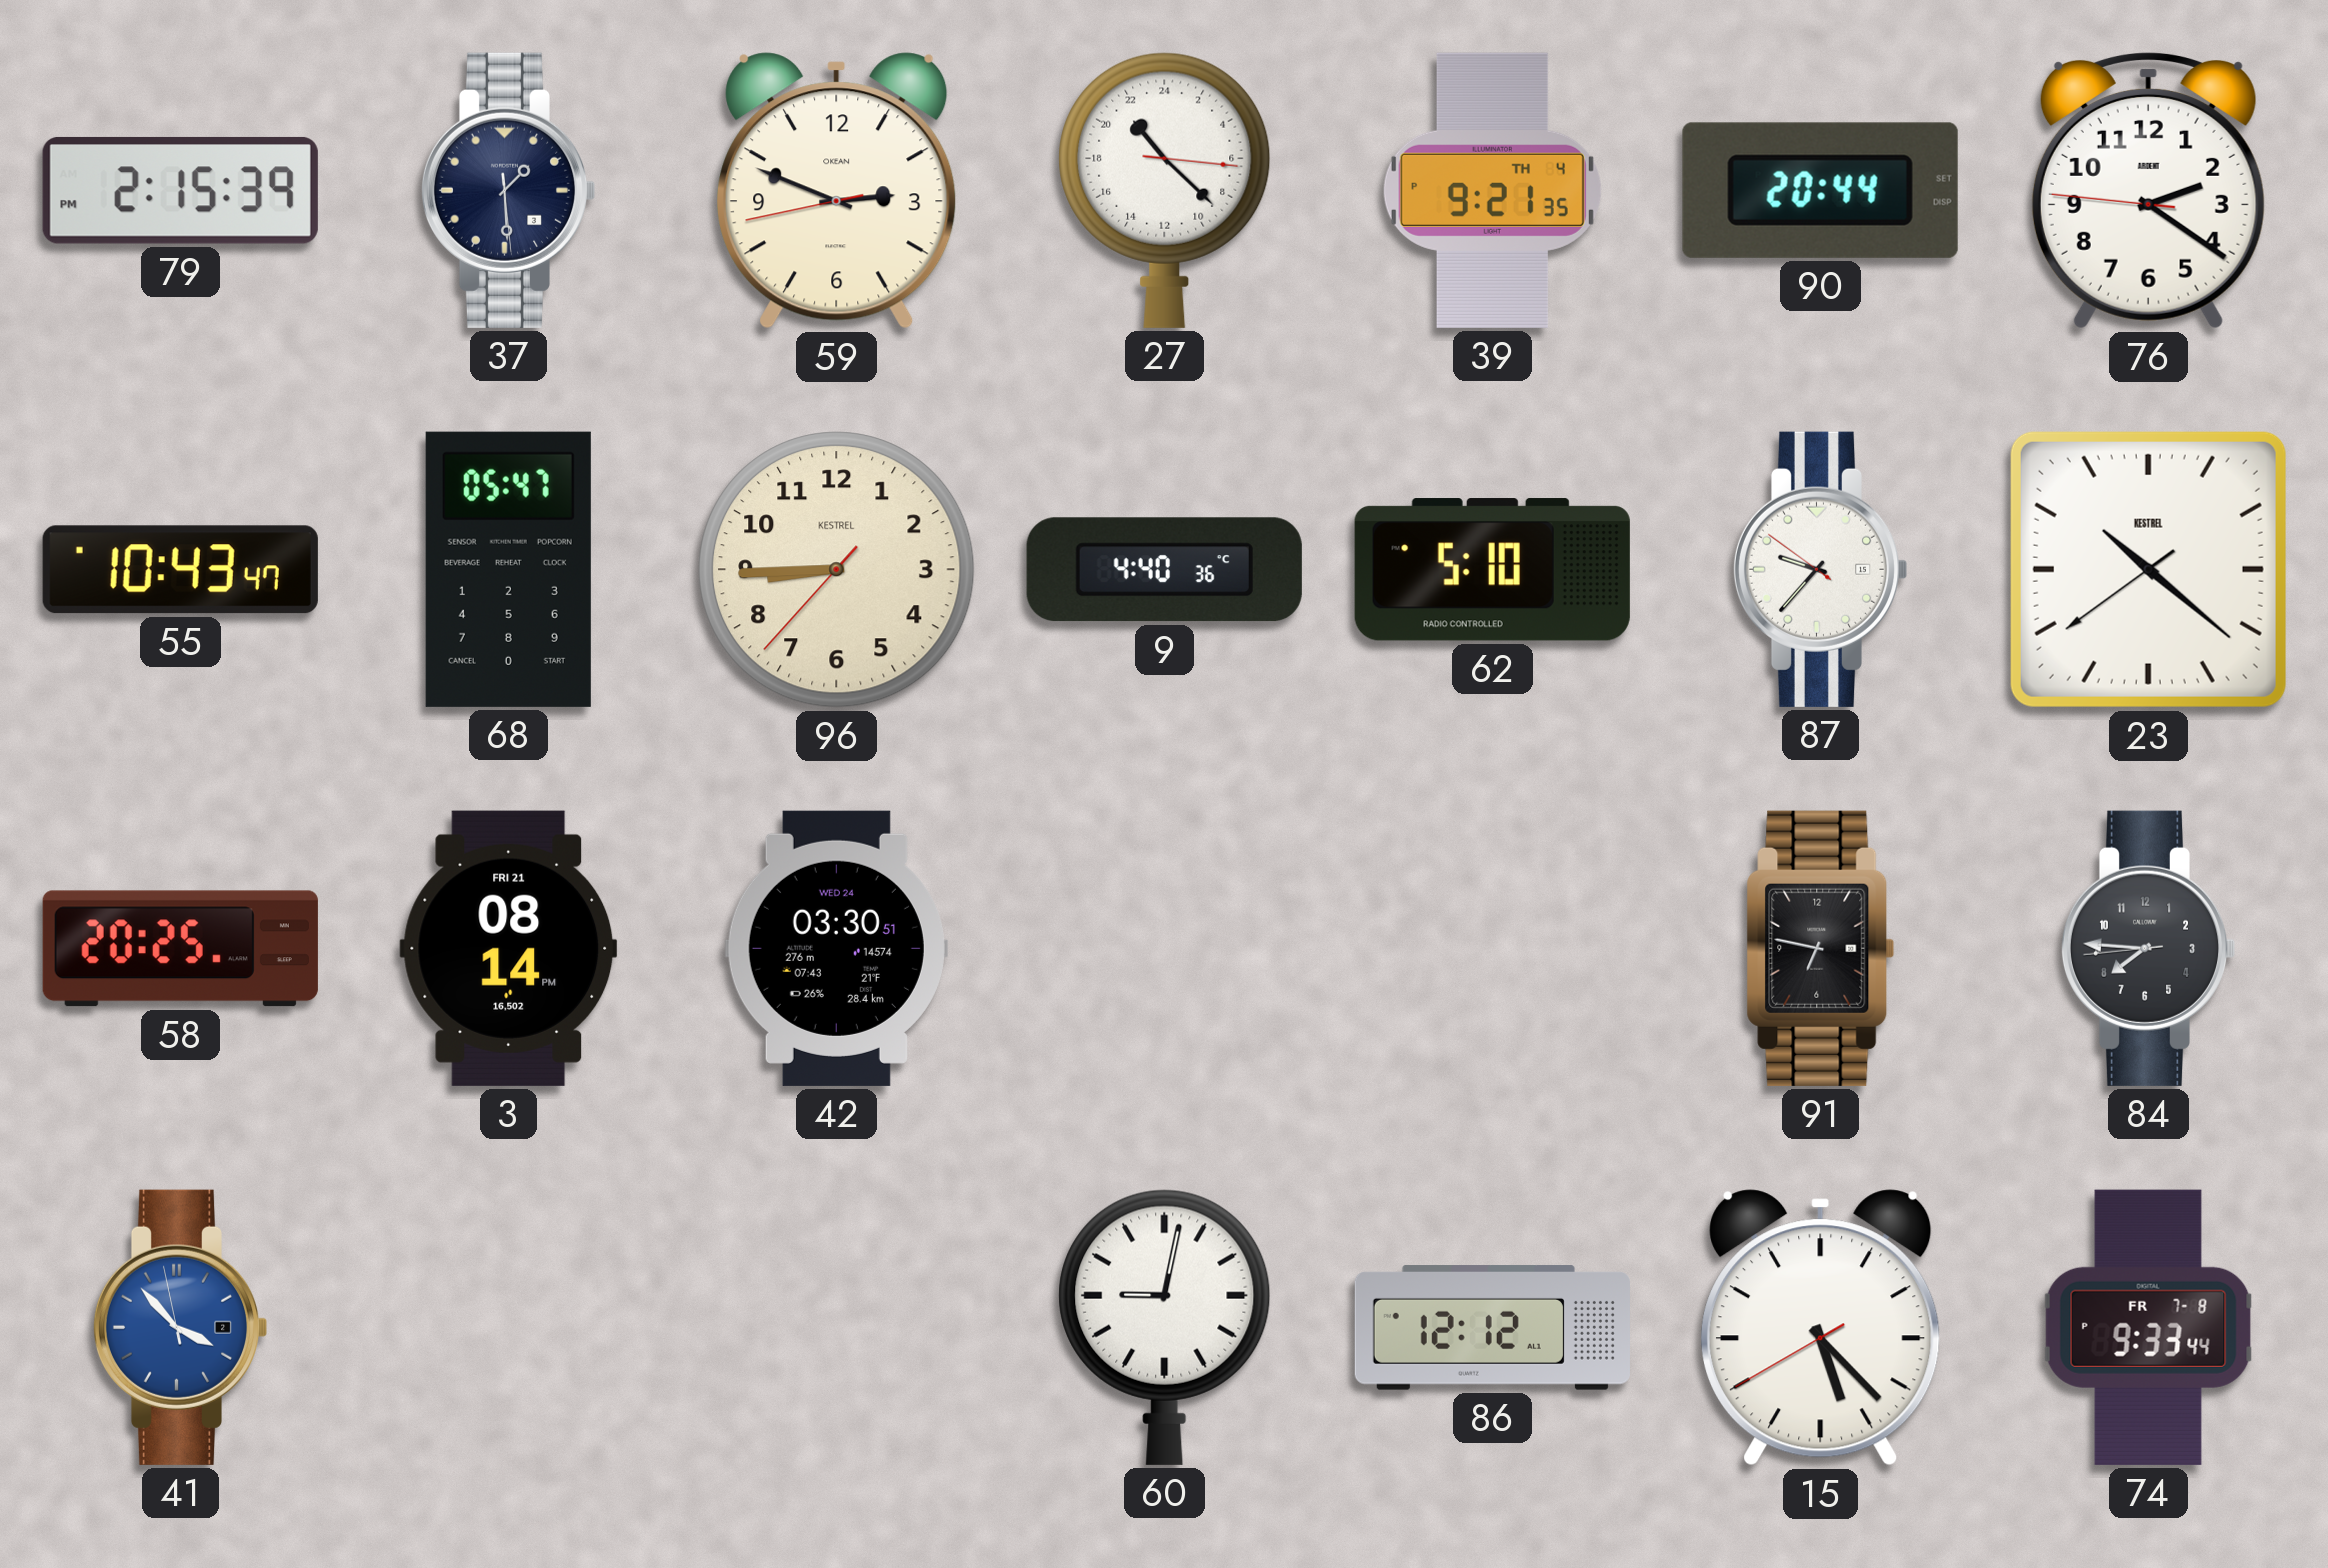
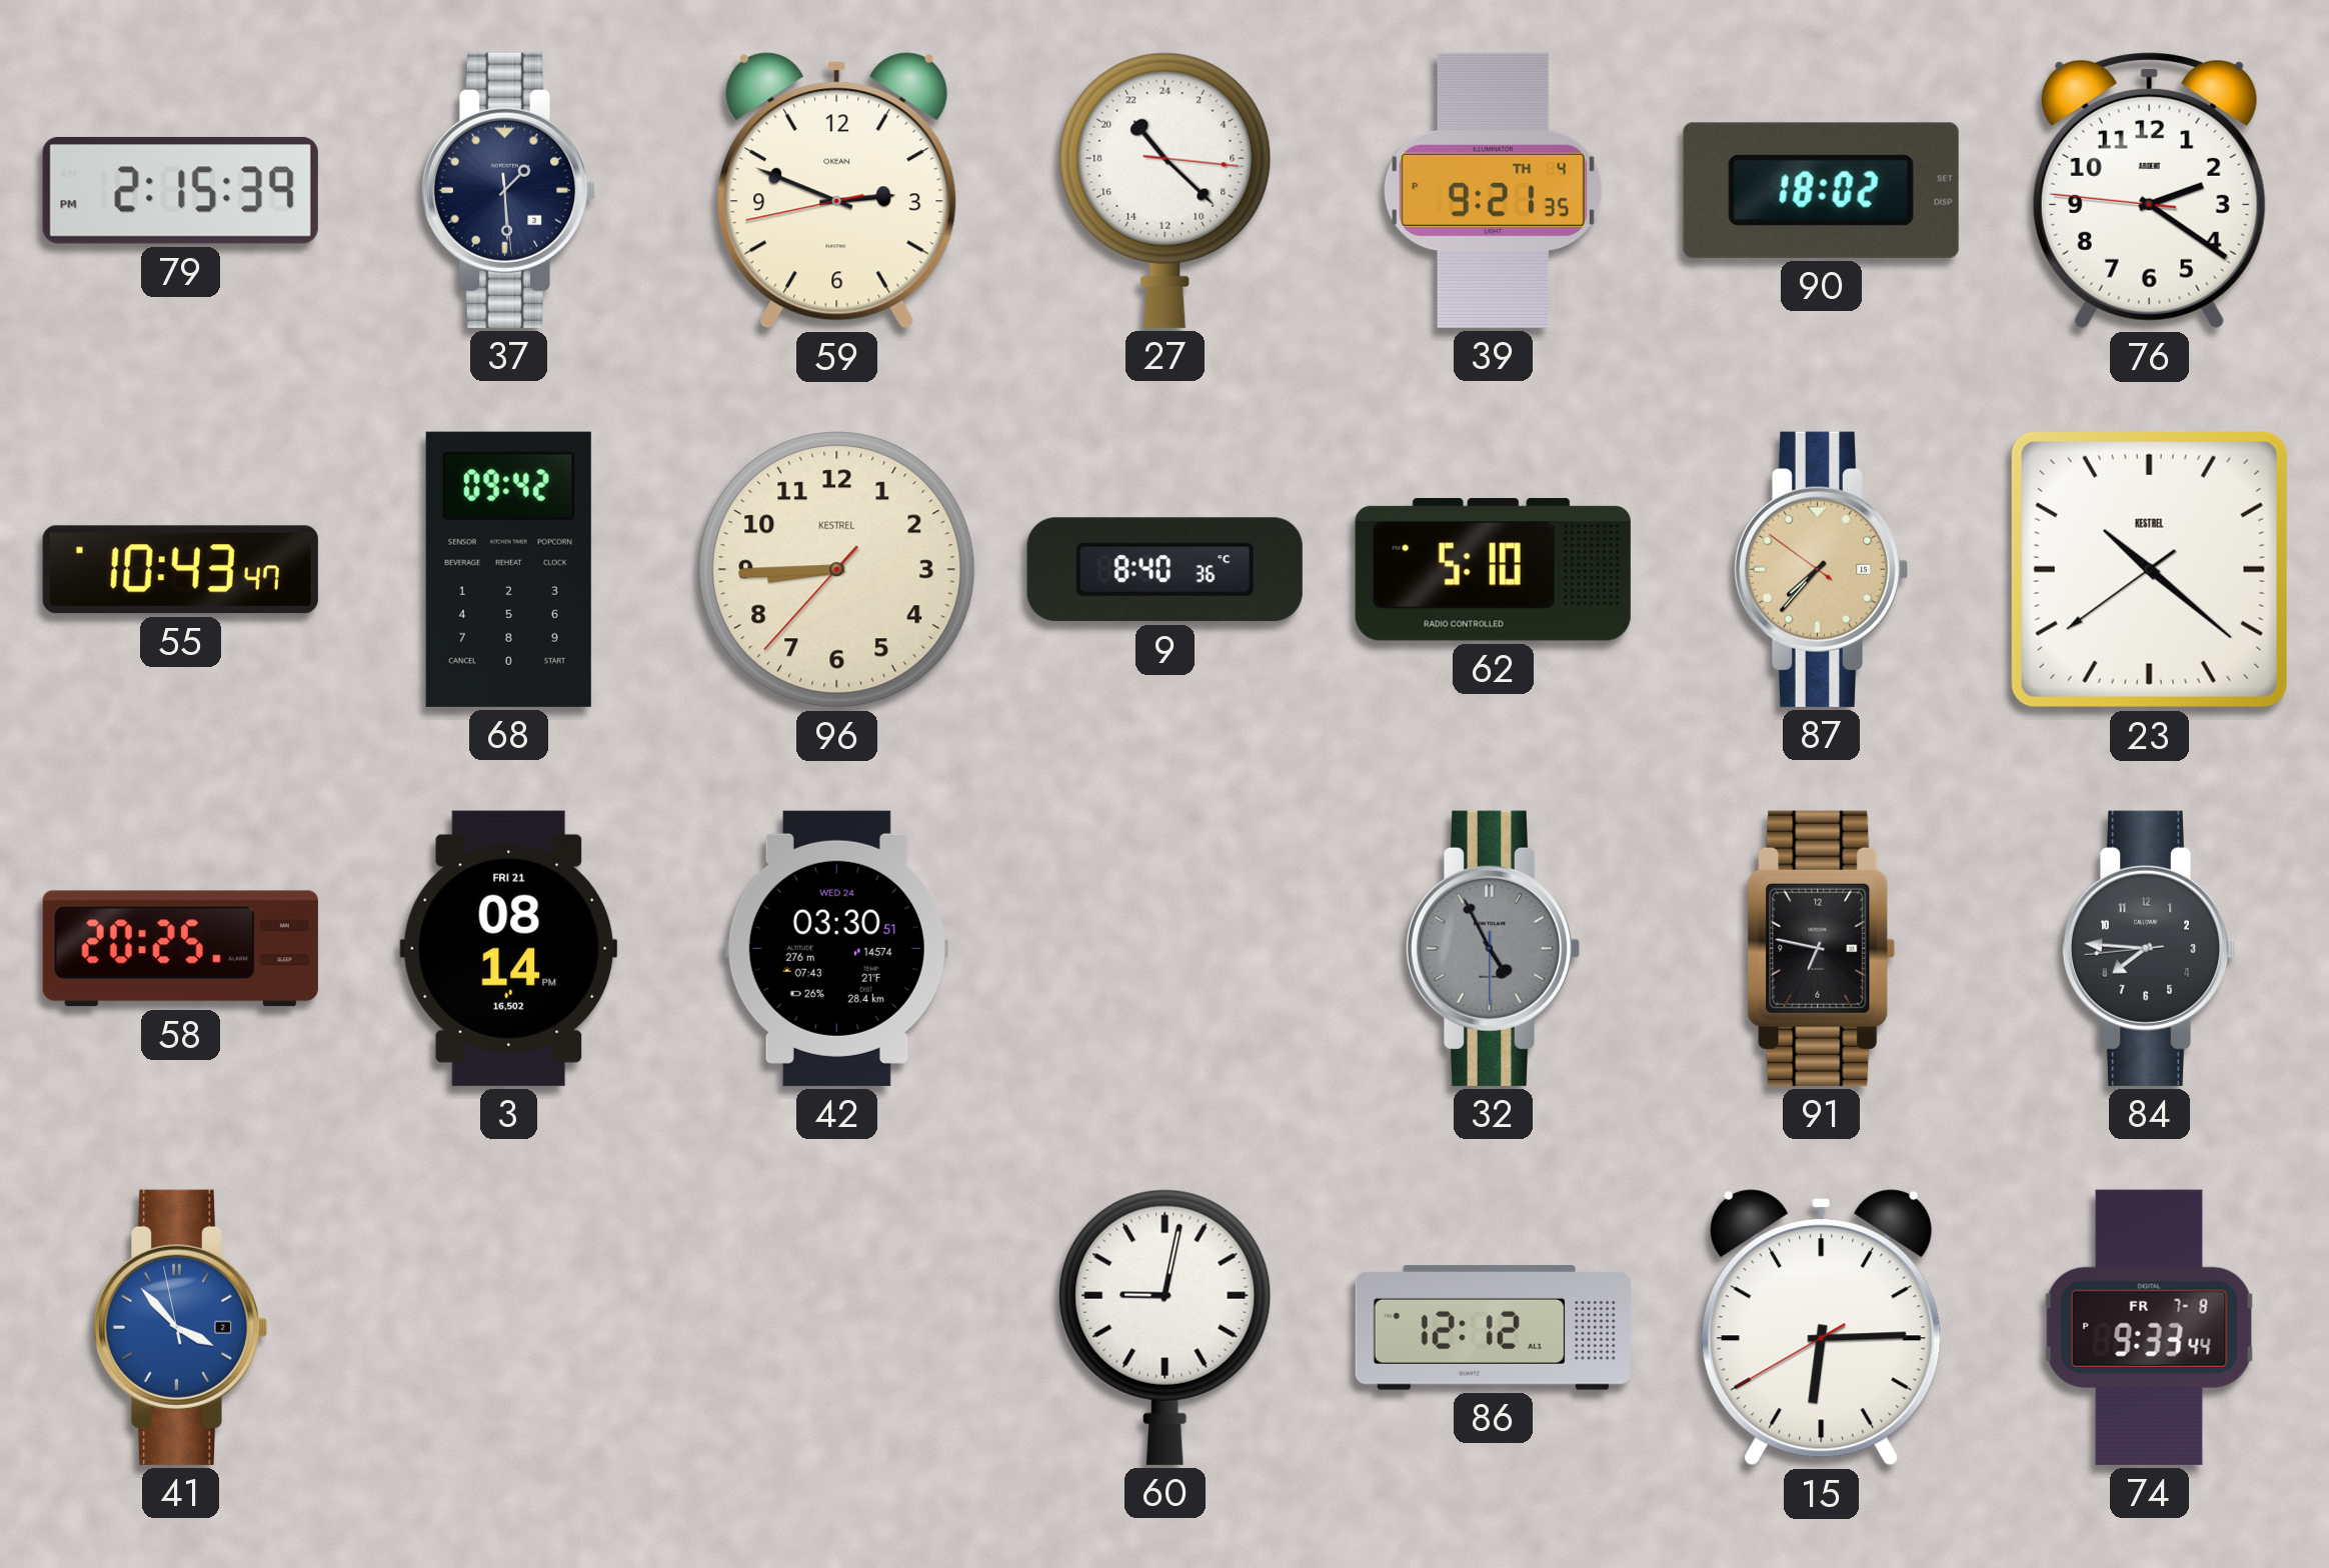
90: 20:44 -> 18:02
68: 05:47 -> 09:42
9: 4:40 -> 8:40
87: 9:36 -> 7:36
87 dial: white -> champagne
32: none -> 4:55
15: 5:22 -> 6:14
